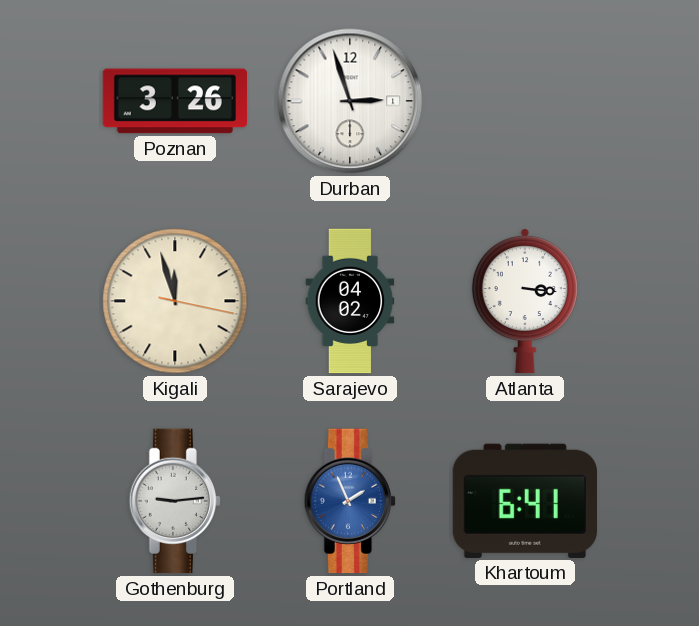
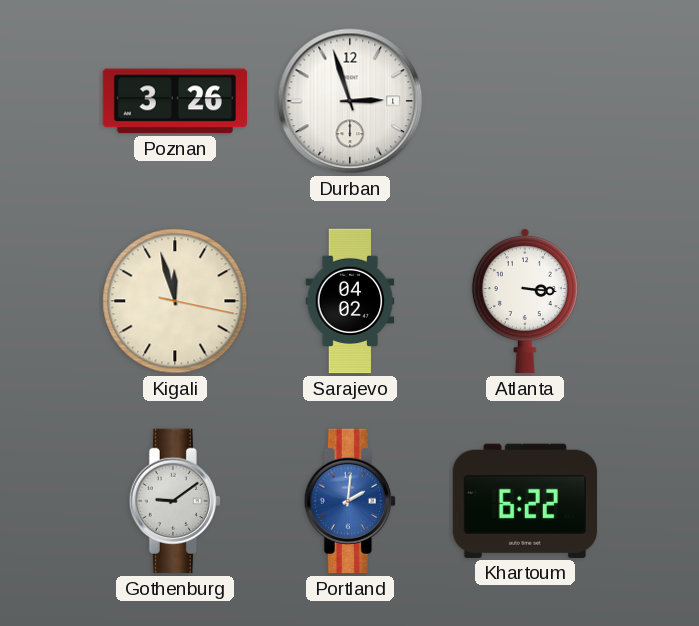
Gothenburg: 9:14 -> 9:09
Portland: 1:56 -> 2:01
Khartoum: 6:41 -> 6:22
